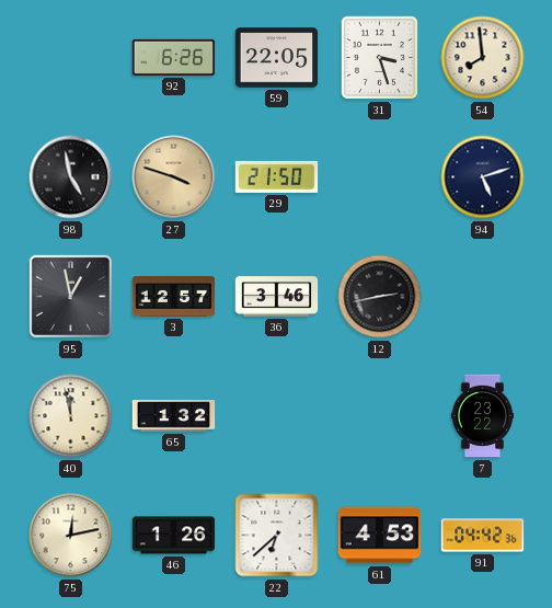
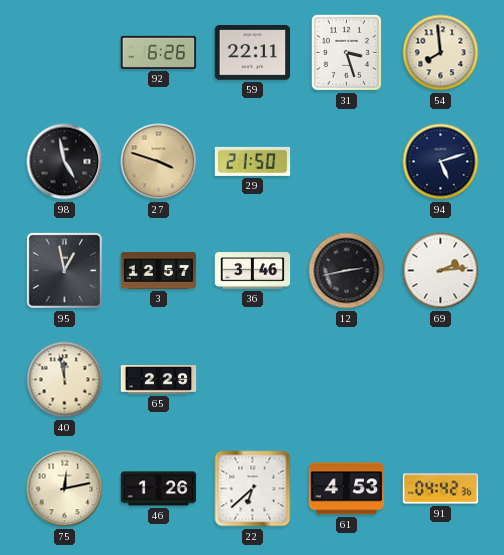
59: 22:05 -> 22:11
69: none -> 2:14
65: 1:32 -> 2:29
7: 23:22 -> none
